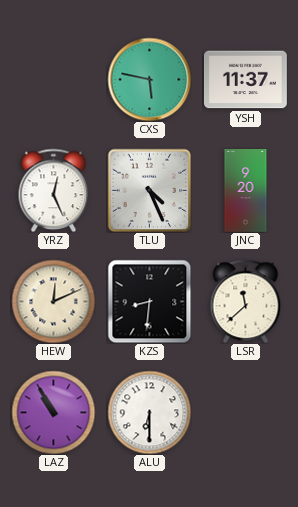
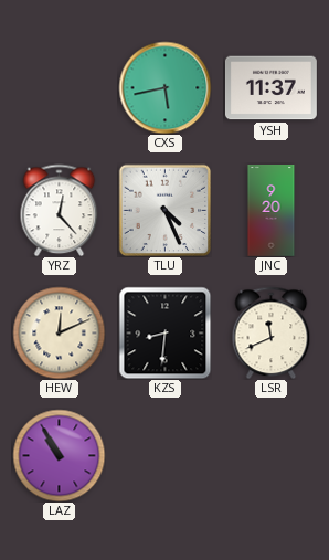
CXS: 5:47 -> 5:43
YRZ: 12:26 -> 12:23
LSR: 11:38 -> 11:41
ALU: 6:30 -> none
